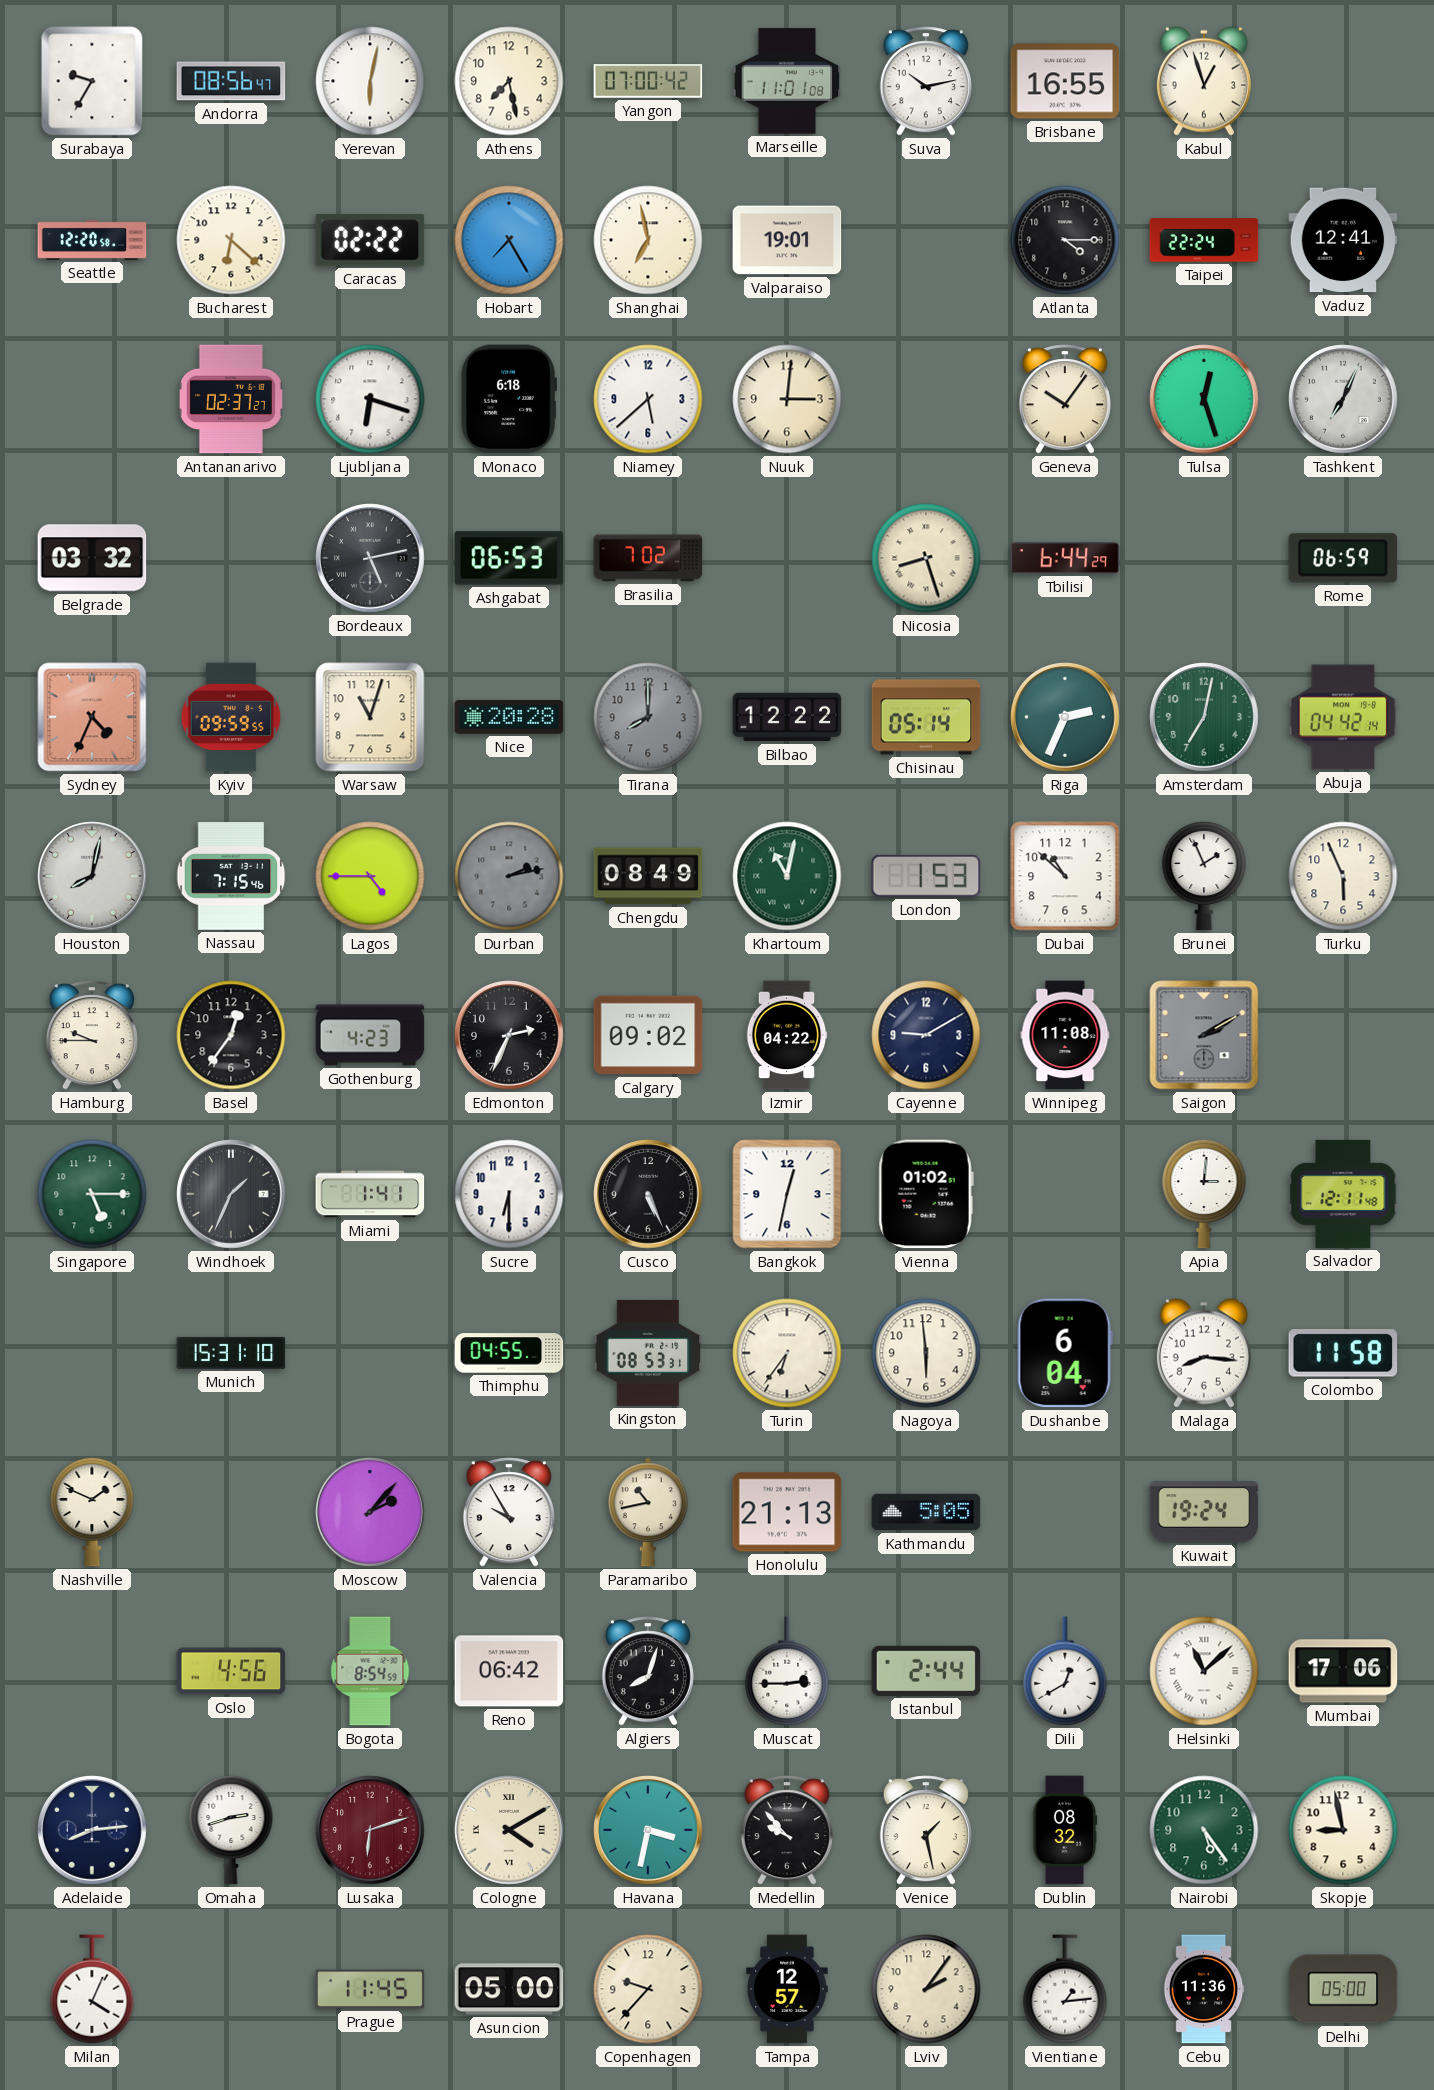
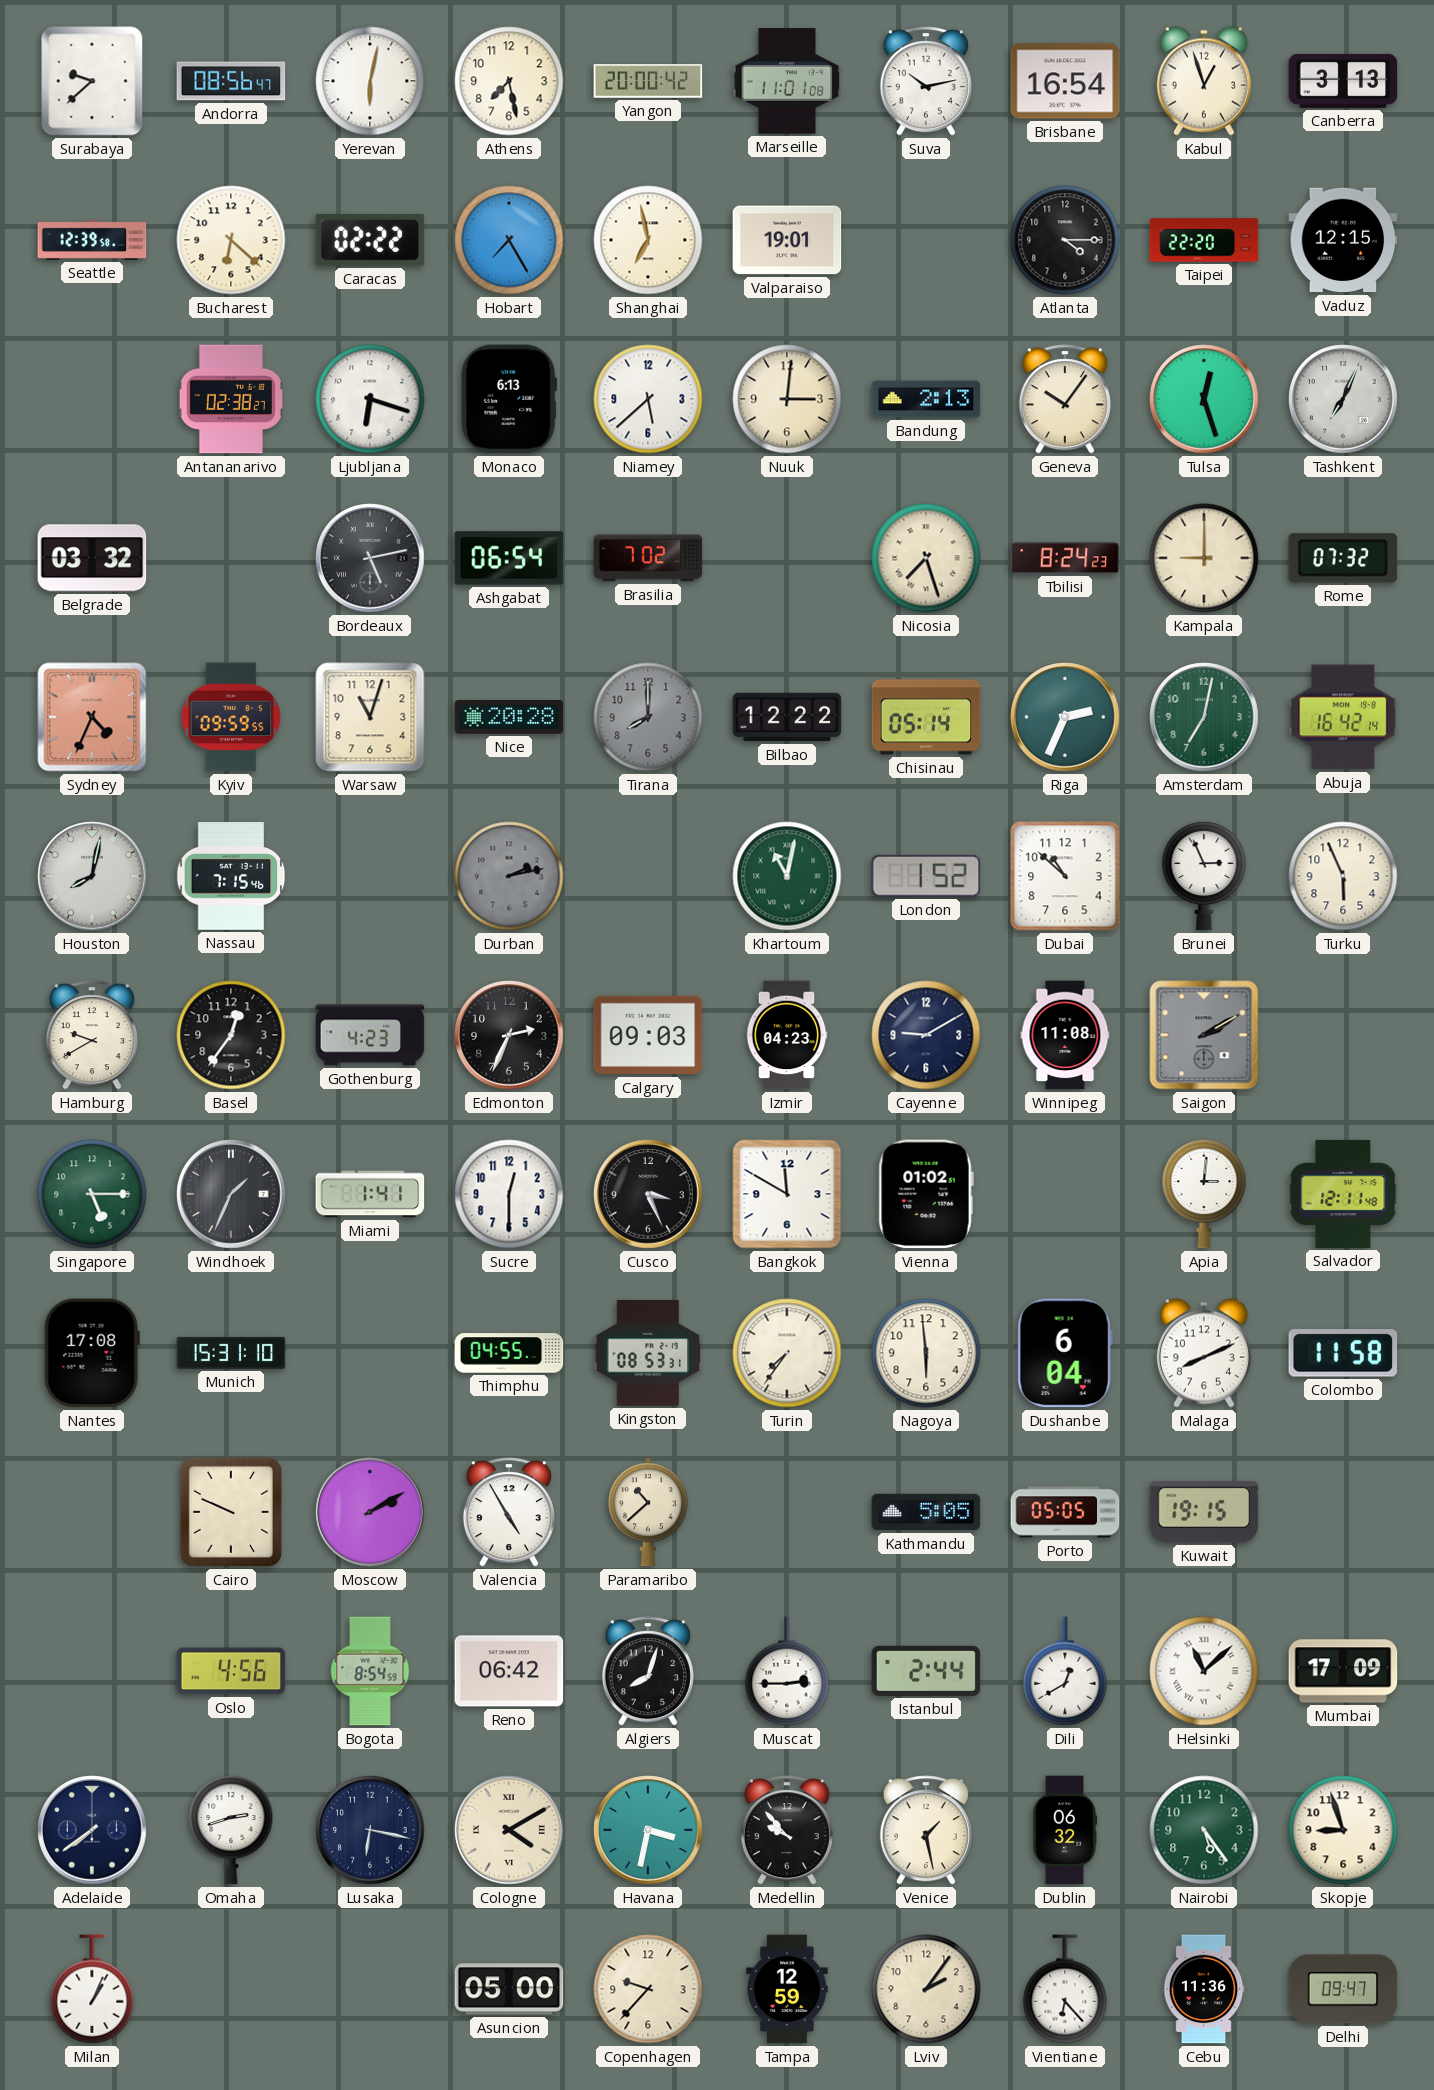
Surabaya: 9:35 -> 9:38
Yangon: 07:00 -> 20:00
Brisbane: 16:55 -> 16:54
Canberra: none -> 3:13
Seattle: 12:20 -> 12:39
Taipei: 22:24 -> 22:20
Vaduz: 12:41 -> 12:15
Antananarivo: 02:37 -> 02:38
Monaco: 6:18 -> 6:13
Bandung: none -> 2:13
Ashgabat: 06:53 -> 06:54
Nicosia: 8:27 -> 7:27
Tbilisi: 6:44 -> 8:24
Kampala: none -> 9:00
Rome: 06:59 -> 07:32
Abuja: 04:42 -> 16:42
Lagos: 4:45 -> none
Chengdu: 08:49 -> none
London: 1:53 -> 1:52
Brunei: 1:56 -> 2:56
Hamburg: 9:45 -> 9:40
Calgary: 09:02 -> 09:03
Izmir: 04:22 -> 04:23
Sucre: 6:30 -> 12:30
Cusco: 5:26 -> 3:26
Bangkok: 12:32 -> 11:50
Nantes: none -> 17:08
Turin: 6:36 -> 7:36
Malaga: 8:16 -> 8:11
Nashville: 1:49 -> none
Cairo: none -> 9:49
Moscow: 2:07 -> 2:10
Valencia: 9:55 -> 4:55
Paramaribo: 10:43 -> 10:38
Honolulu: 21:13 -> none
Porto: none -> 05:05
Kuwait: 19:24 -> 19:15
Mumbai: 17:06 -> 17:09
Adelaide: 8:14 -> 7:39
Lusaka: 6:12 -> 6:17
Lusaka dial: burgundy -> navy
Dublin: 08:32 -> 06:32
Skopje: 8:58 -> 8:57
Milan: 4:04 -> 1:04
Prague: 11:45 -> none
Tampa: 12:57 -> 12:59
Vientiane: 1:14 -> 6:23
Delhi: 05:00 -> 09:47
